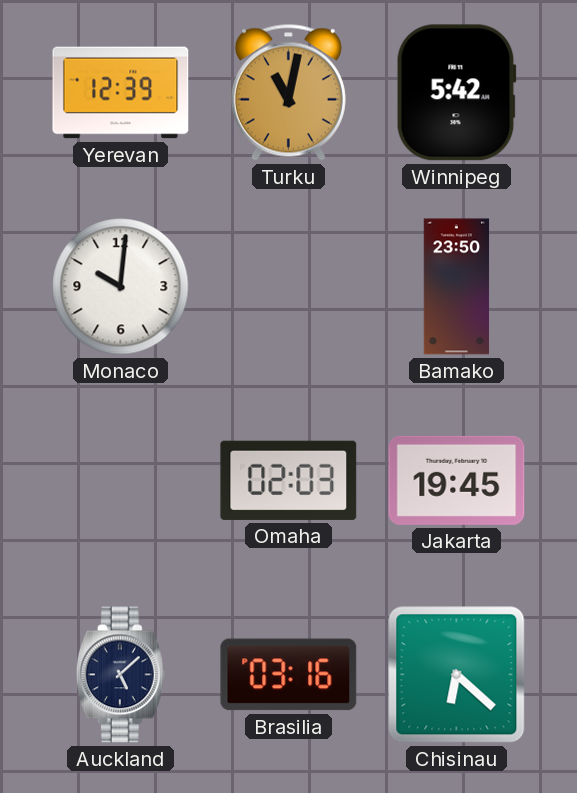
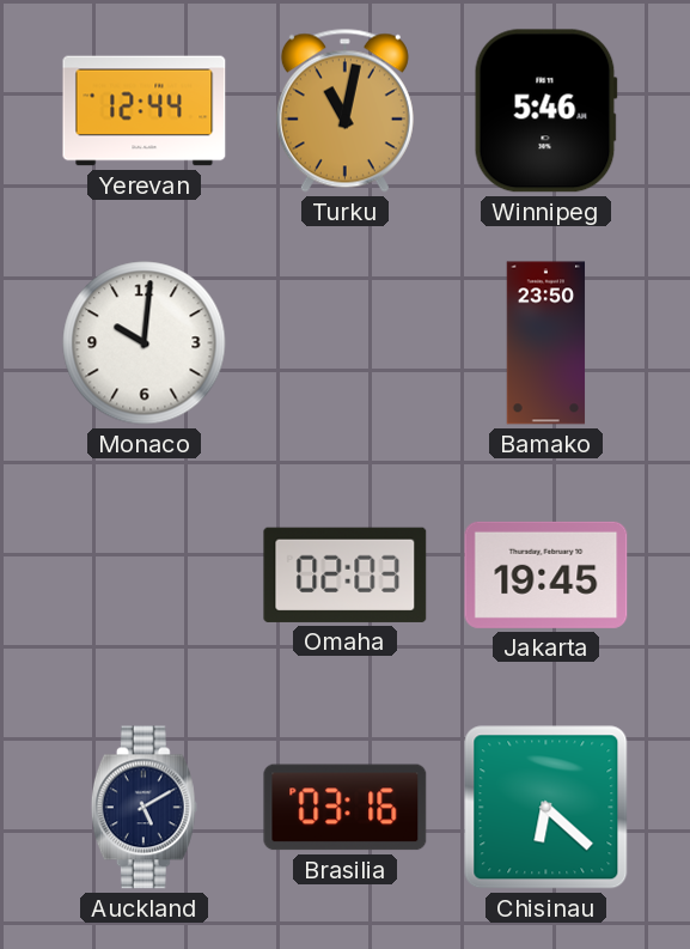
Yerevan: 12:39 -> 12:44
Winnipeg: 5:42 -> 5:46
Auckland: 5:08 -> 5:10
